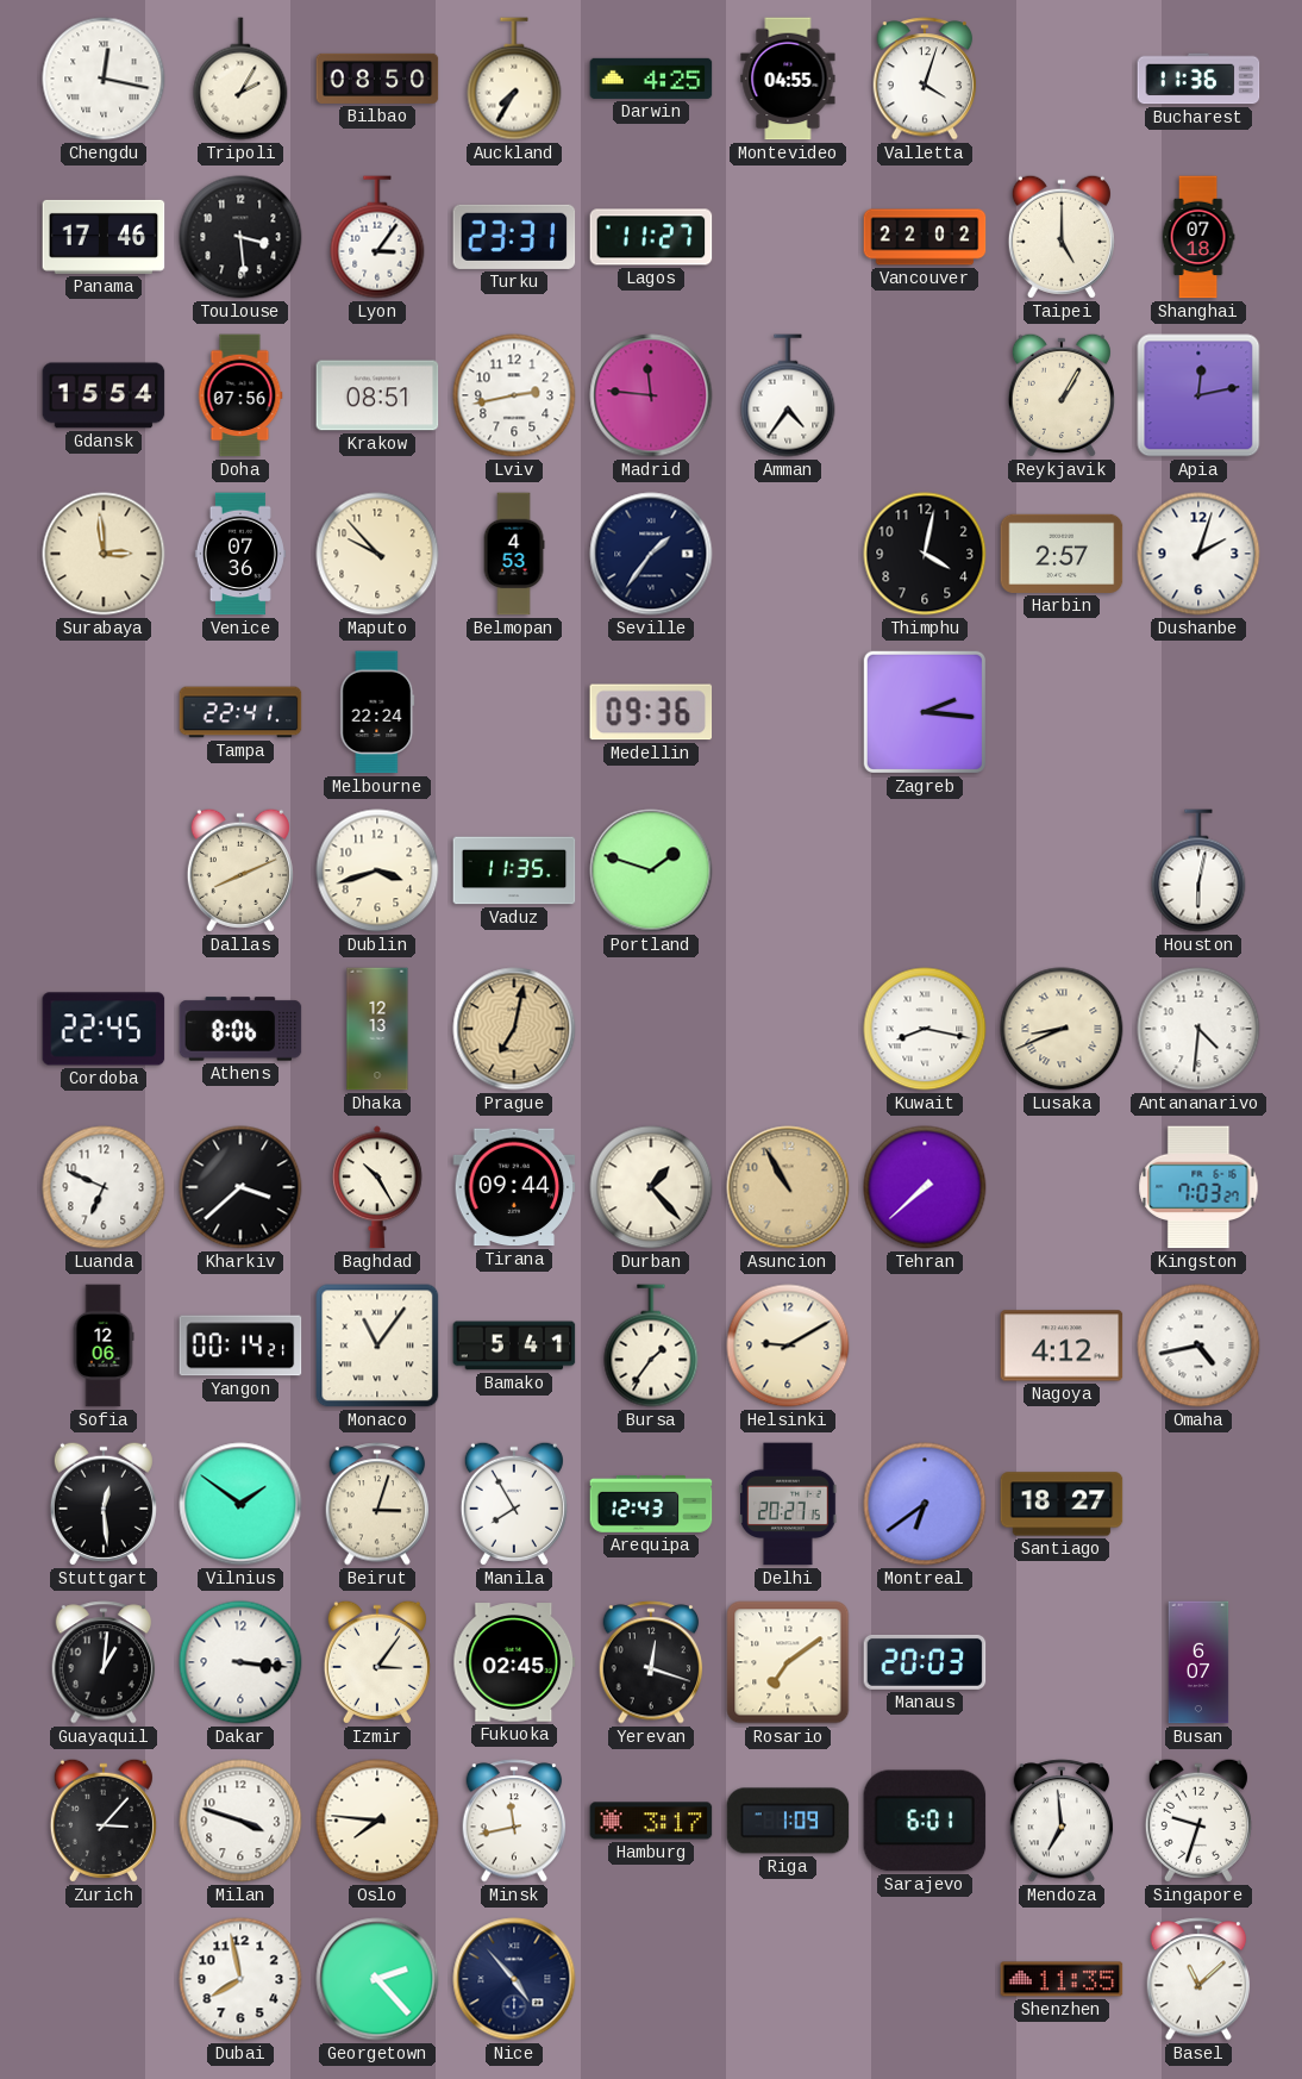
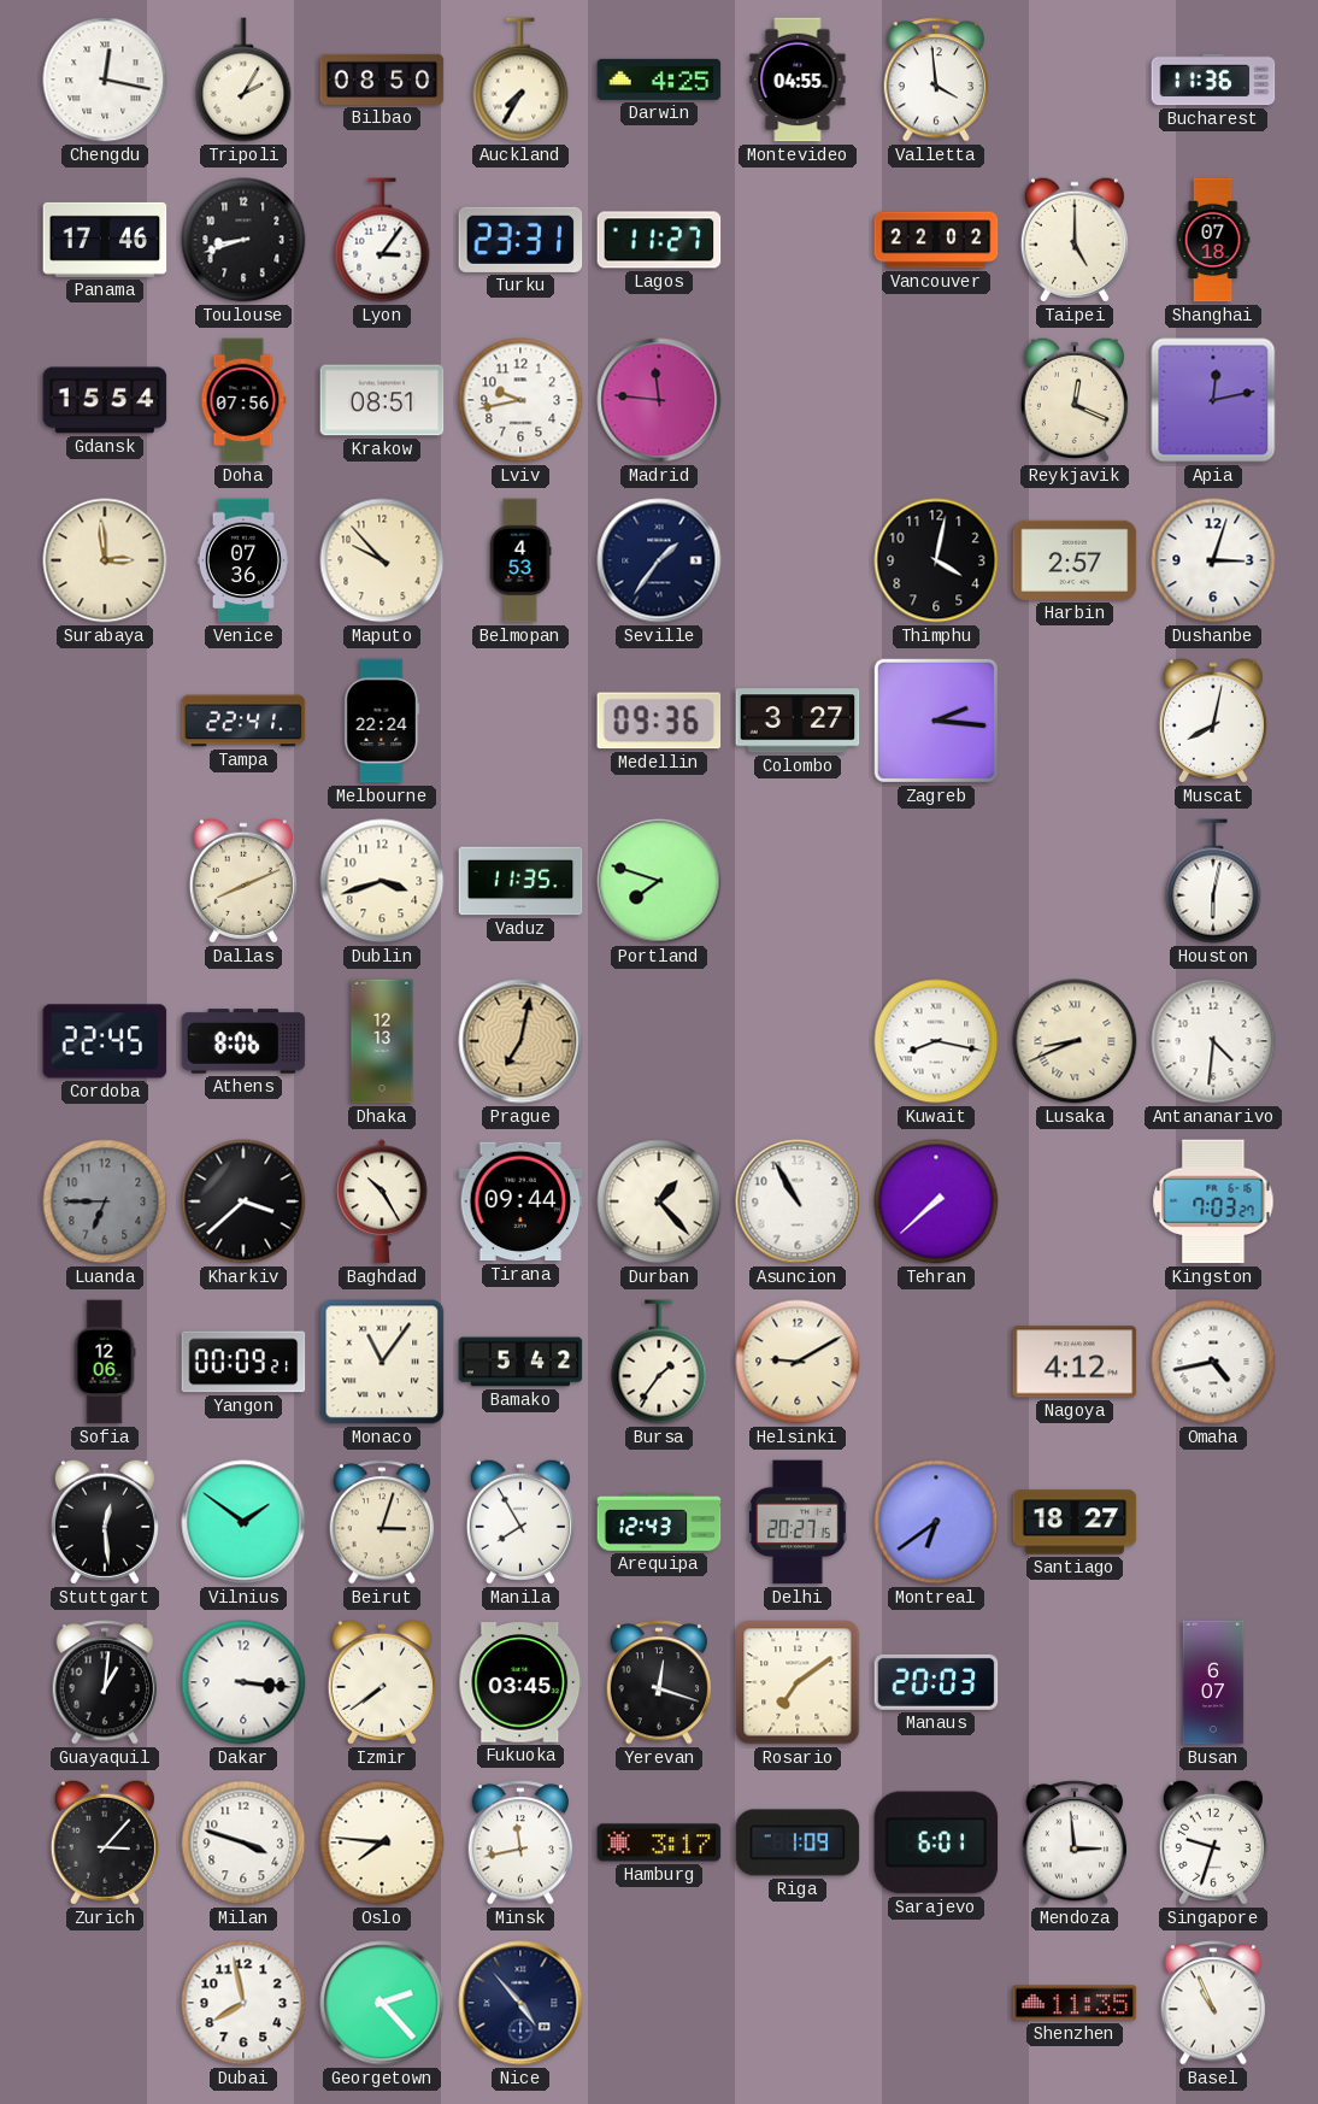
Valletta: 4:03 -> 3:59
Toulouse: 3:29 -> 8:42
Lviv: 2:43 -> 9:43
Amman: 4:36 -> none
Reykjavik: 1:05 -> 12:19
Dushanbe: 2:03 -> 3:03
Colombo: none -> 3:27
Muscat: none -> 8:02
Portland: 1:48 -> 7:48
Luanda: 6:49 -> 6:45
Luanda dial: white -> grey
Asuncion dial: champagne -> white
Yangon: 00:14 -> 00:09
Bamako: 5:41 -> 5:42
Izmir: 3:06 -> 7:39
Fukuoka: 02:45 -> 03:45
Mendoza: 6:59 -> 2:59
Basel: 11:08 -> 10:56
